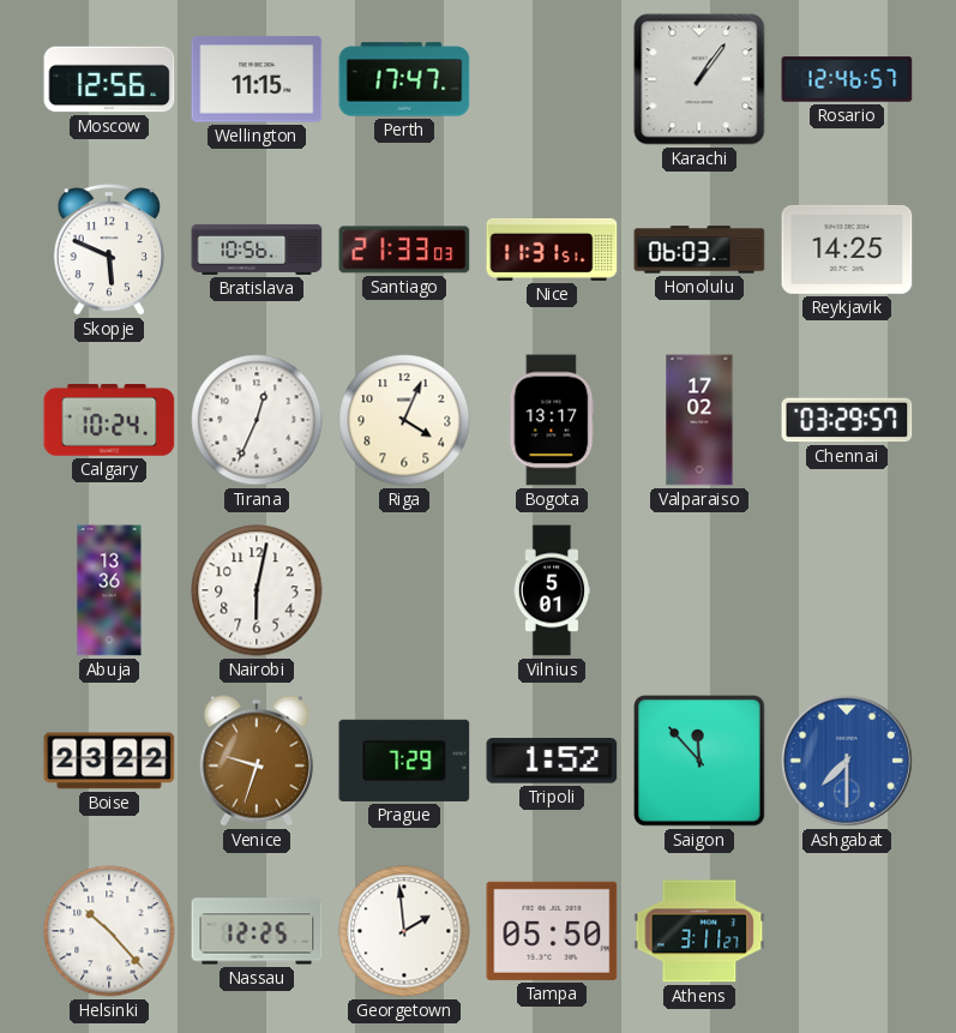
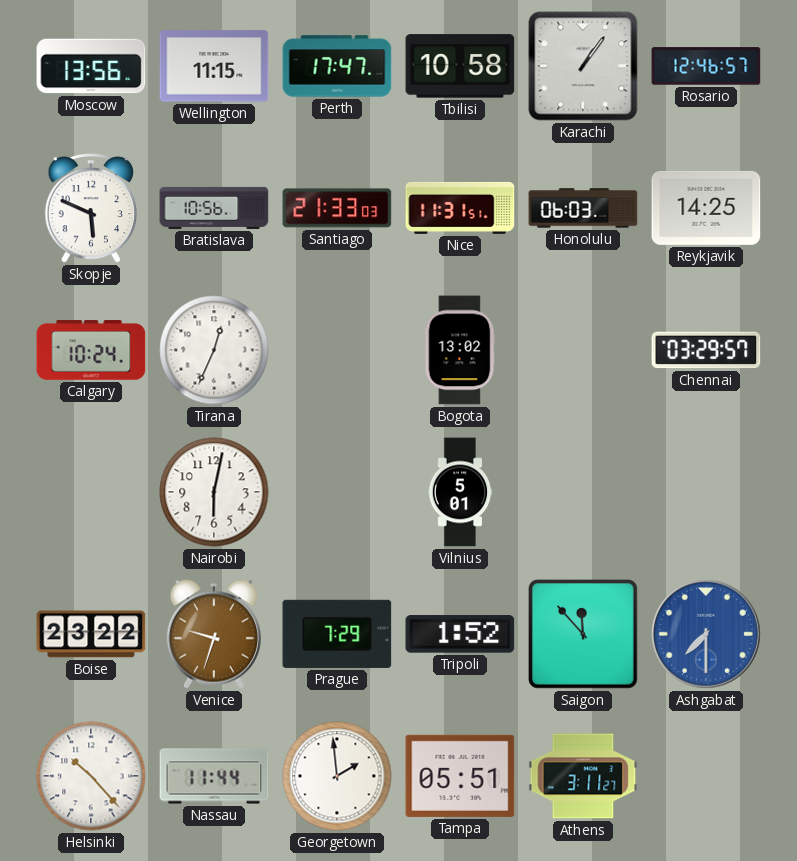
Moscow: 12:56 -> 13:56
Tbilisi: none -> 10:58
Riga: 4:04 -> none
Bogota: 13:17 -> 13:02
Valparaiso: 17:02 -> none
Abuja: 13:36 -> none
Nassau: 12:25 -> 11:44
Tampa: 05:50 -> 05:51
